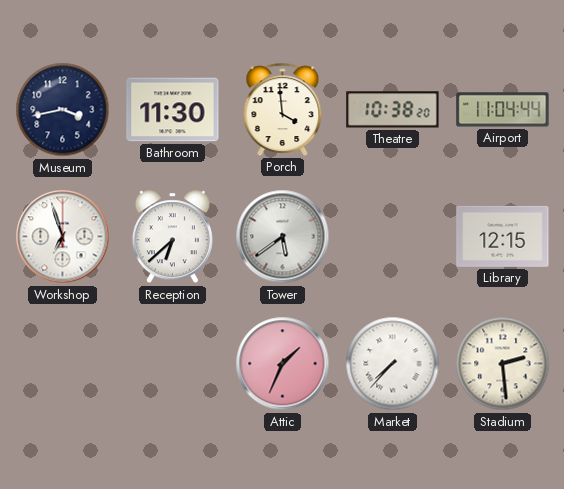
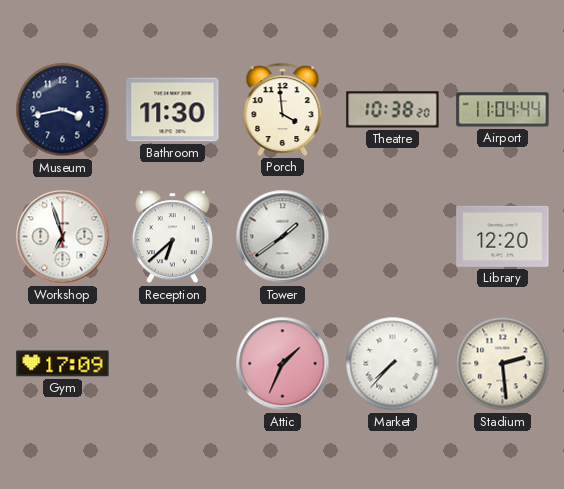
Tower: 5:39 -> 1:39
Library: 12:15 -> 12:20
Gym: none -> 17:09
